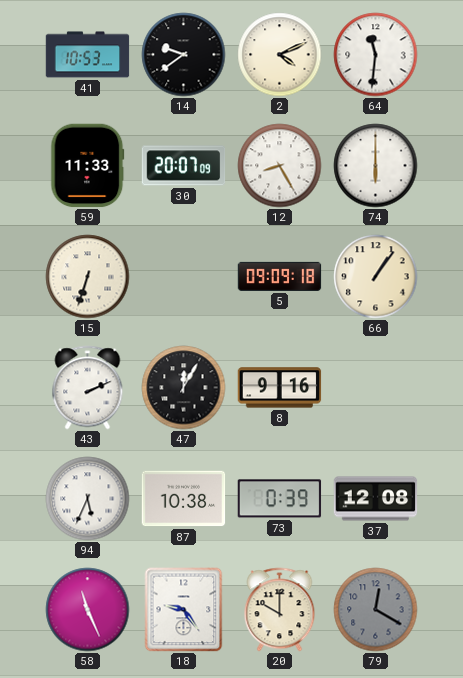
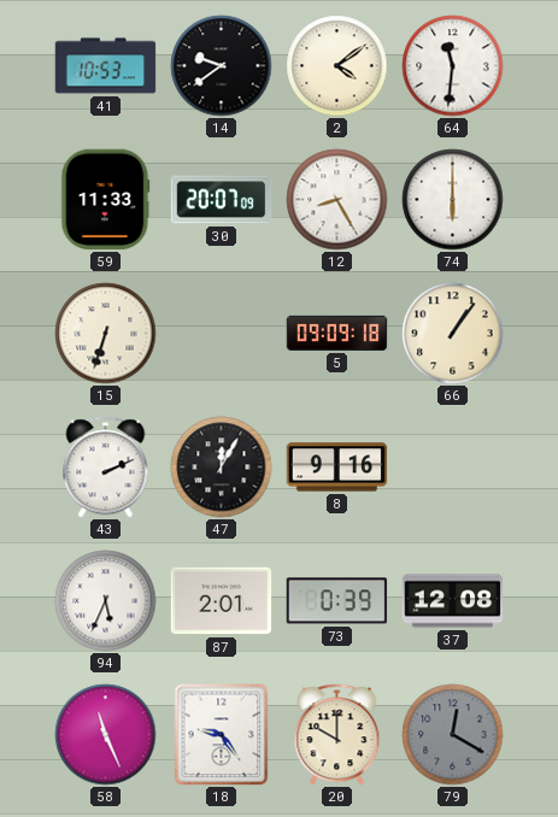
2: 4:11 -> 4:09
87: 10:38 -> 2:01
